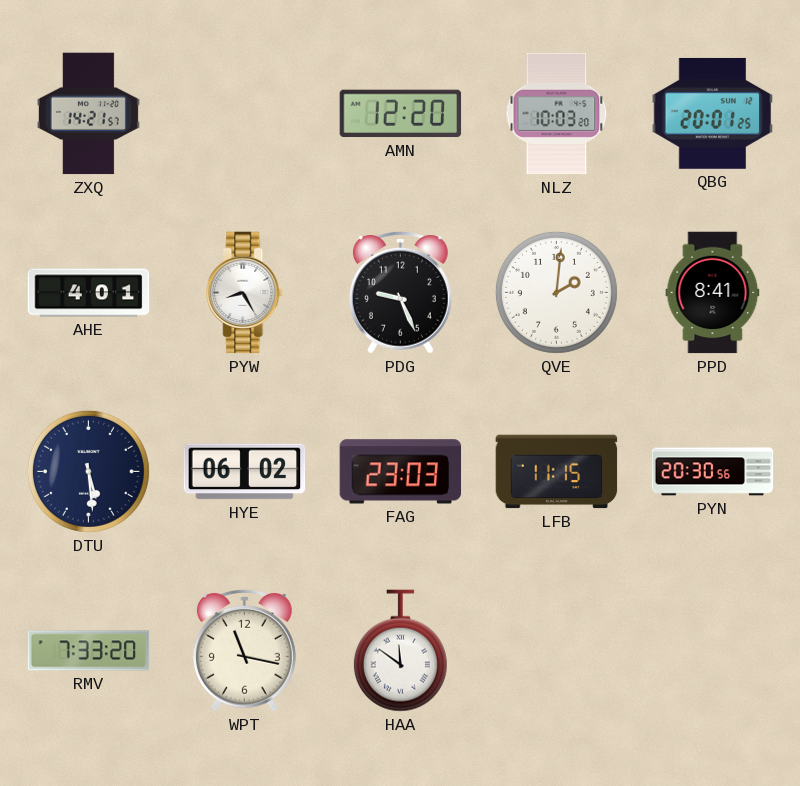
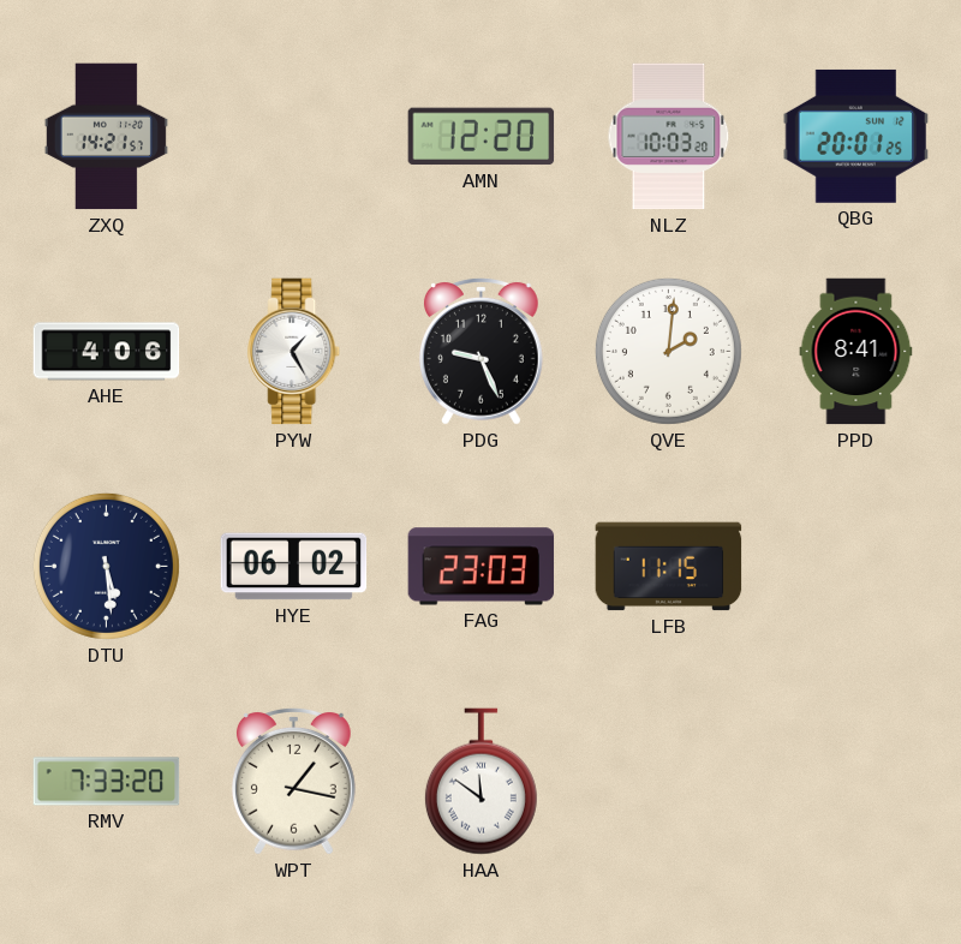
AHE: 4:01 -> 4:06
PYW: 8:25 -> 1:25
PYN: 20:30 -> none
WPT: 11:17 -> 1:17
